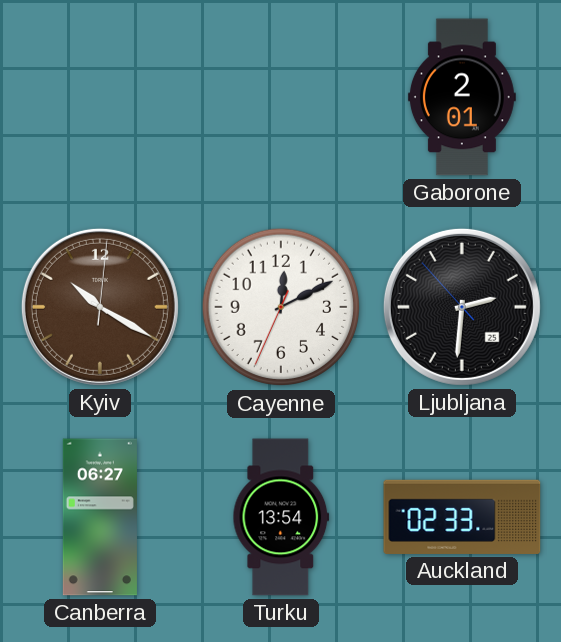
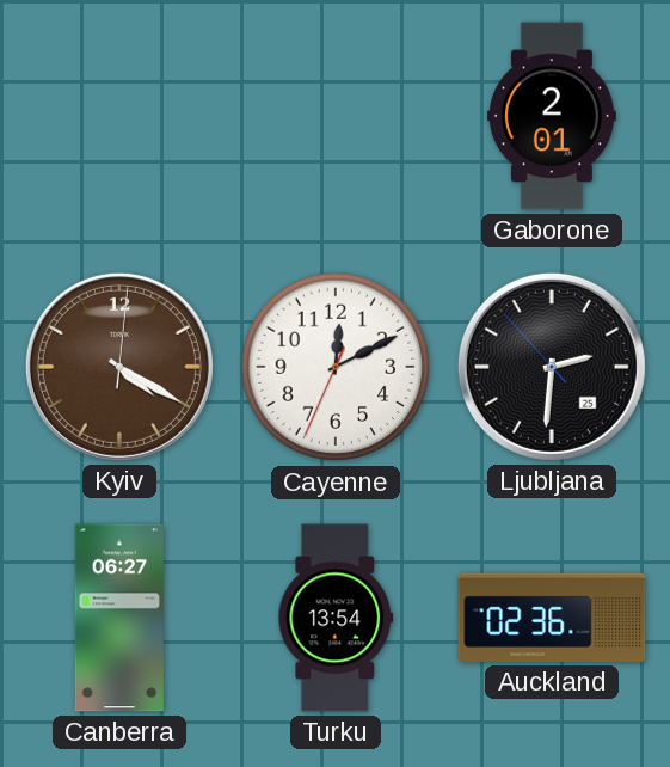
Kyiv: 10:20 -> 4:20
Auckland: 02:33 -> 02:36
